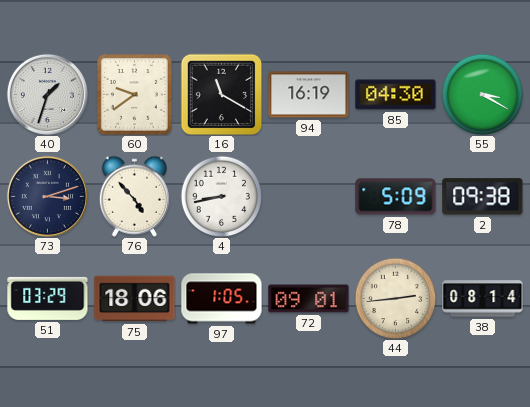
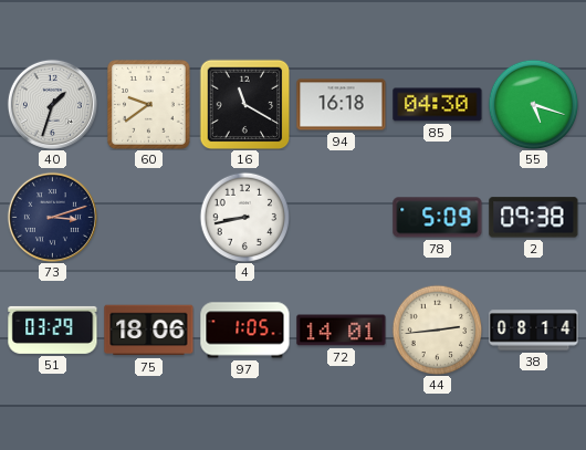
94: 16:19 -> 16:18
55: 3:20 -> 5:18
76: 4:53 -> none
72: 09:01 -> 14:01
